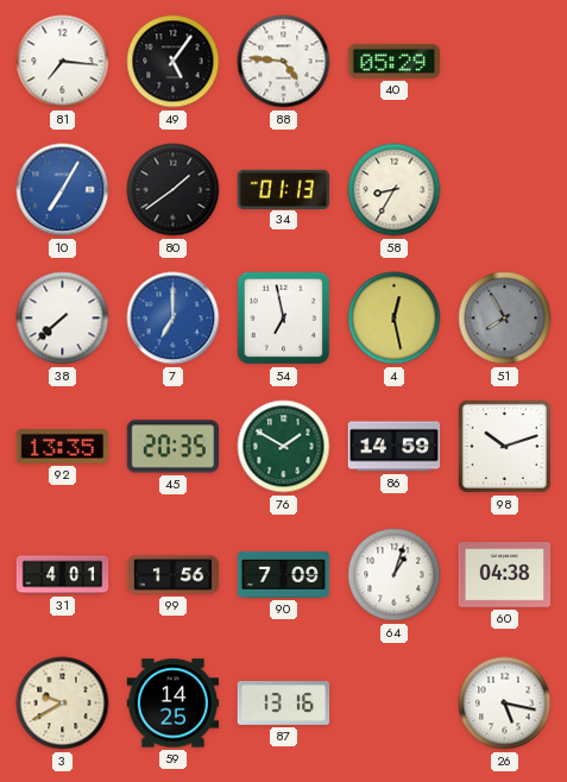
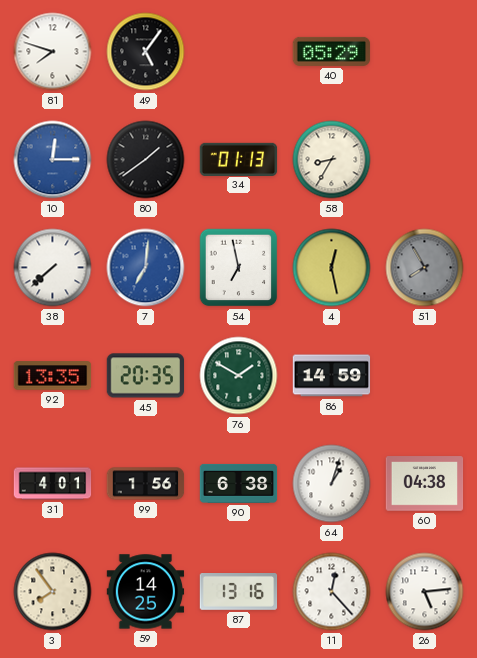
81: 7:16 -> 7:48
88: 4:46 -> none
10: 7:05 -> 12:15
7: 7:00 -> 7:01
98: 10:12 -> none
90: 7:09 -> 6:38
3: 9:40 -> 7:54
11: none -> 12:23
26: 5:17 -> 5:14
